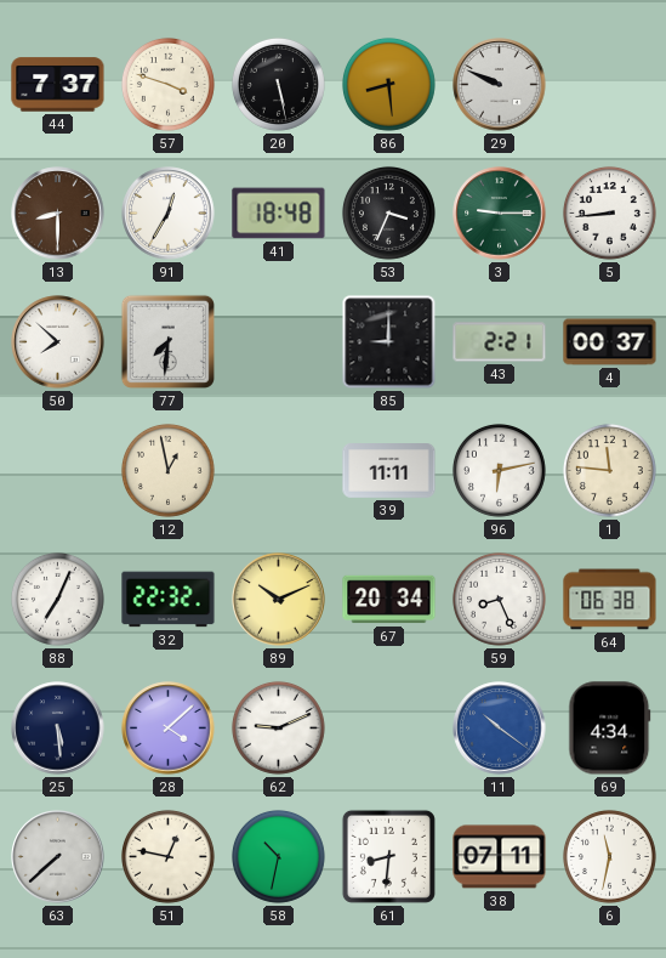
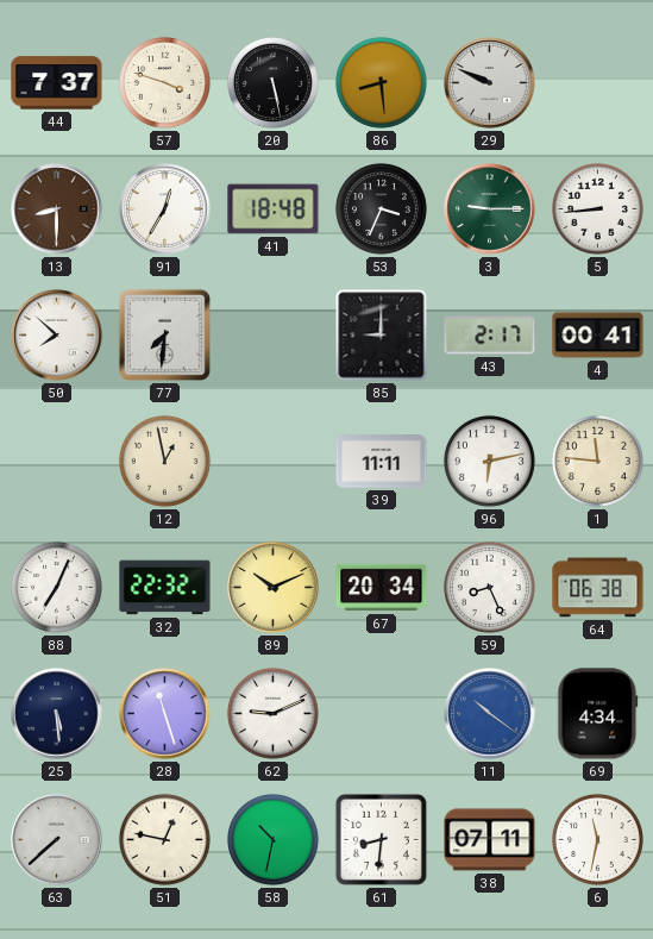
43: 2:21 -> 2:17
4: 00:37 -> 00:41
28: 4:08 -> 11:27
